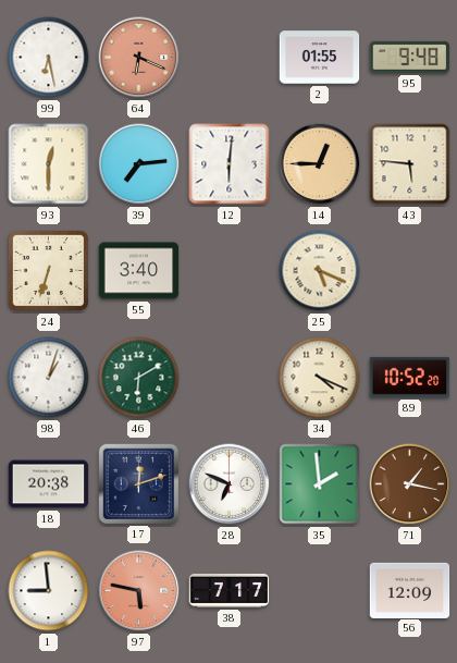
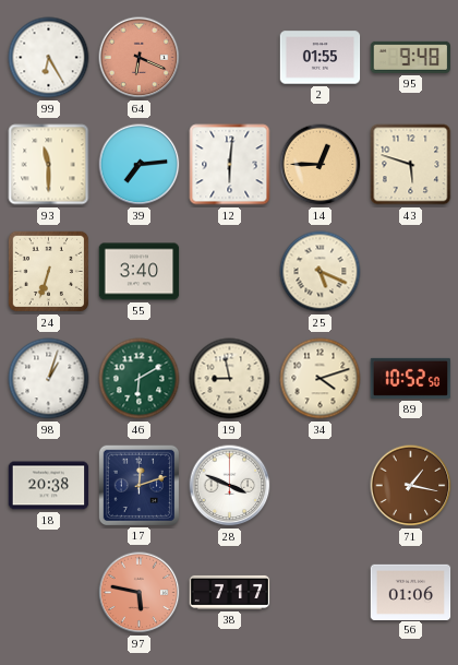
99: 6:28 -> 6:25
93: 12:30 -> 11:30
43: 5:46 -> 5:48
19: none -> 8:58
34: 4:19 -> 4:12
89: 10:52:20 -> 10:52:50
28: 6:49 -> 3:49
35: 1:59 -> none
1: 8:59 -> none
56: 12:09 -> 01:06
